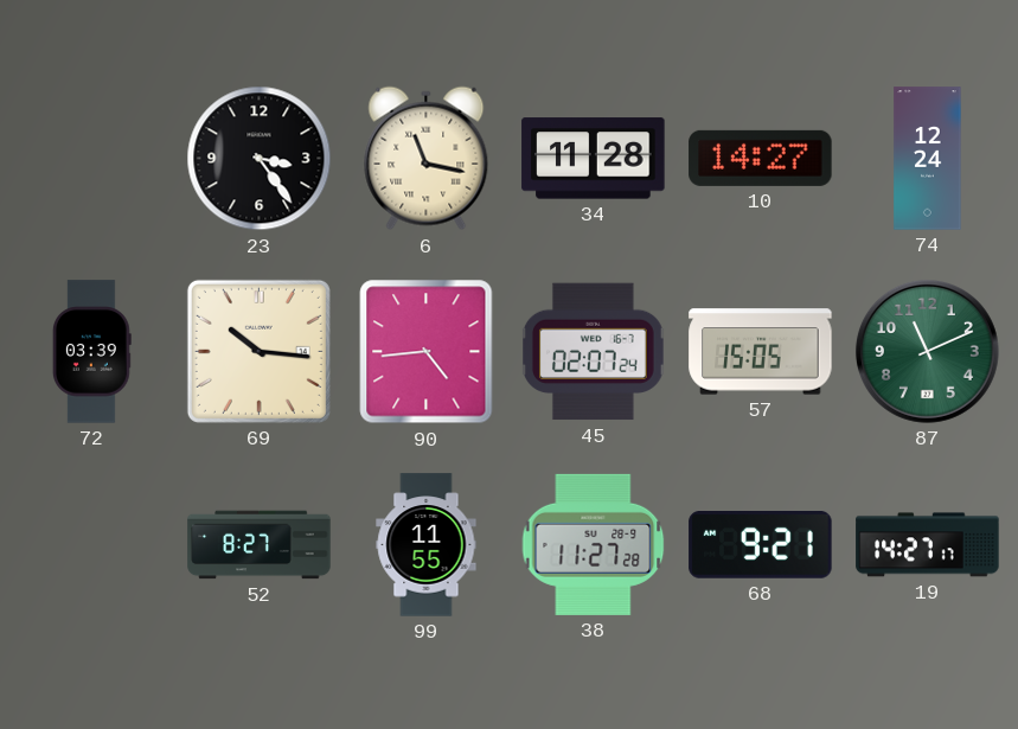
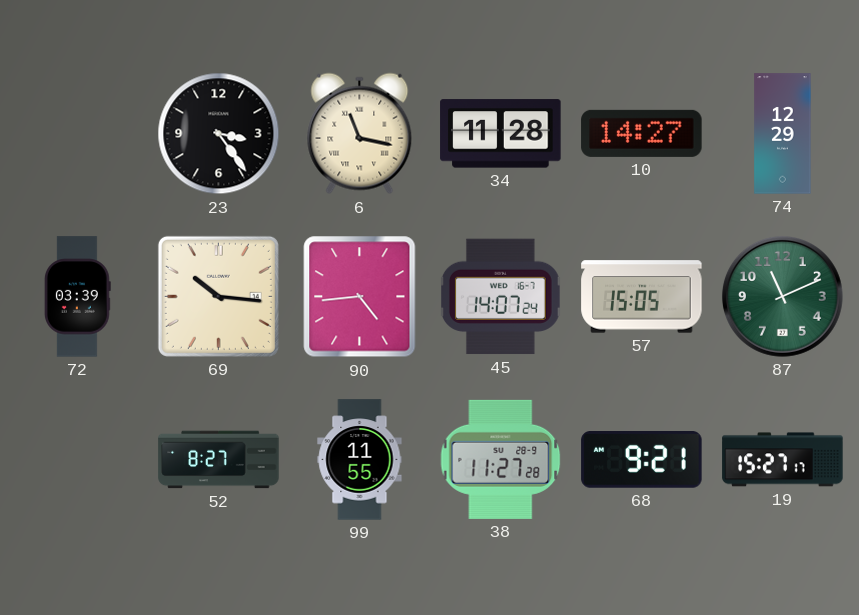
74: 12:24 -> 12:29
45: 02:07 -> 14:07
19: 14:27 -> 15:27
